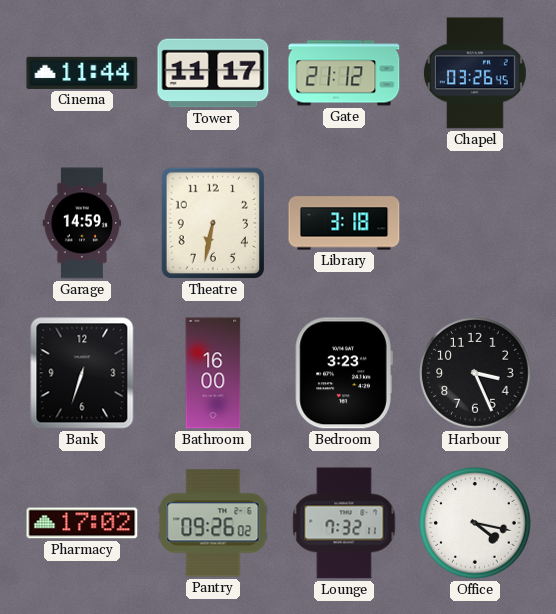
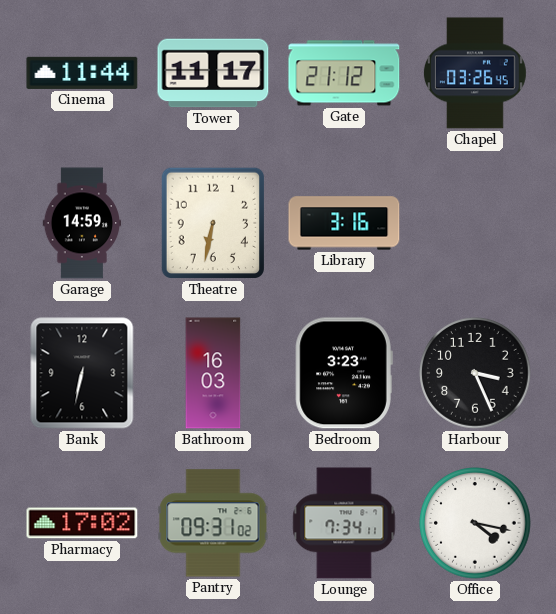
Library: 3:18 -> 3:16
Bank: 6:33 -> 6:32
Bathroom: 16:00 -> 16:03
Pantry: 09:26 -> 09:31
Lounge: 7:32 -> 7:34
